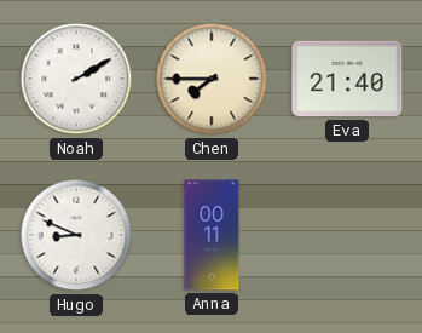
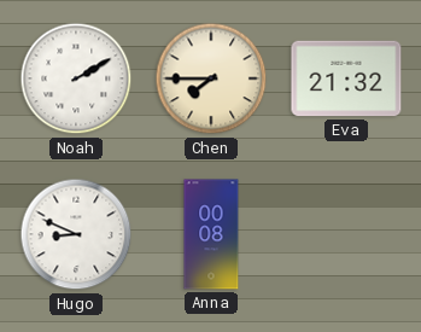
Eva: 21:40 -> 21:32
Anna: 00:11 -> 00:08
